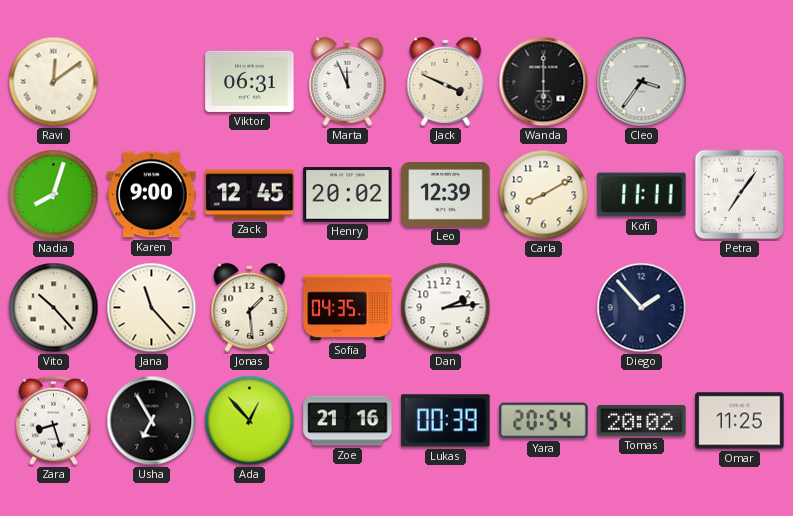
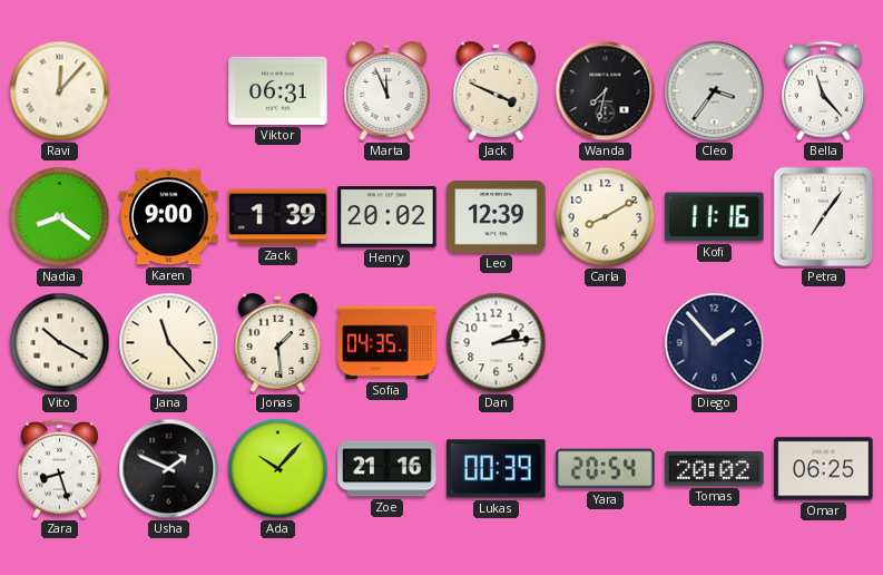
Ravi: 12:09 -> 12:07
Wanda: 6:00 -> 7:32
Bella: none -> 11:23
Nadia: 8:03 -> 8:21
Zack: 12:45 -> 1:39
Kofi: 11:11 -> 11:16
Vito: 10:23 -> 10:20
Usha: 6:55 -> 1:49
Ada: 12:53 -> 10:07
Omar: 11:25 -> 06:25
